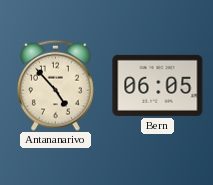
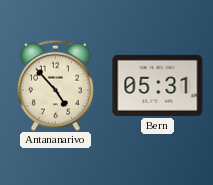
Bern: 06:05 -> 05:31
